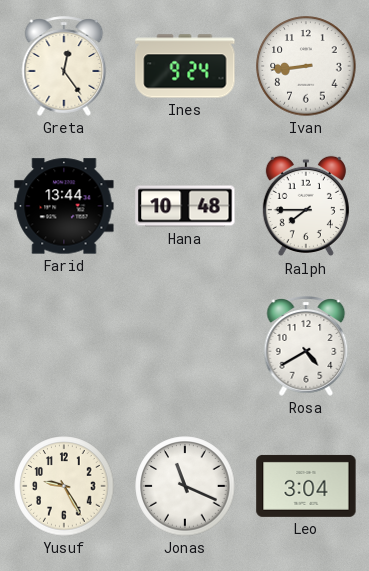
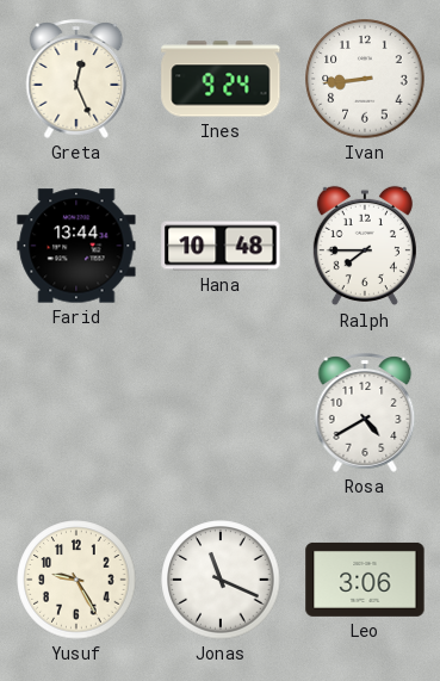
Greta: 12:24 -> 12:26
Leo: 3:04 -> 3:06
